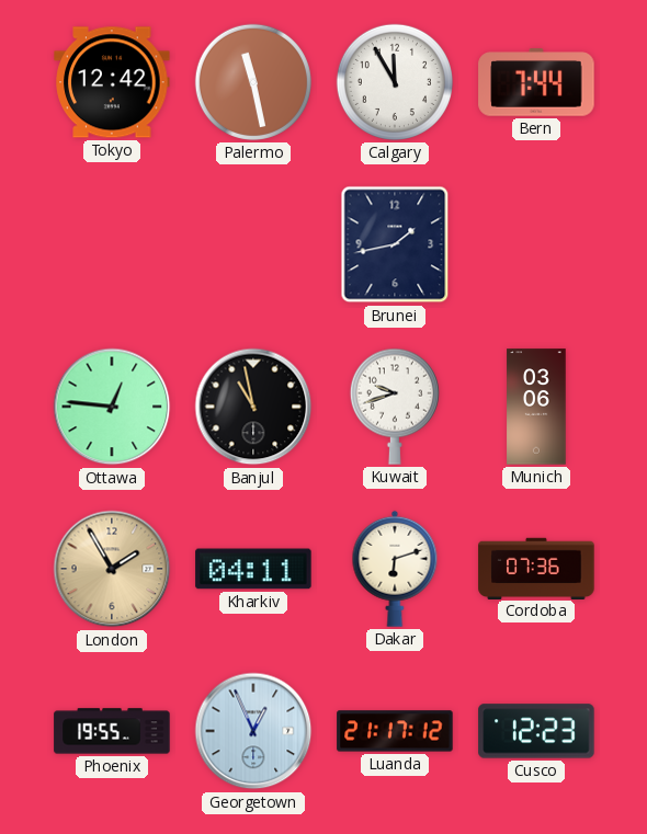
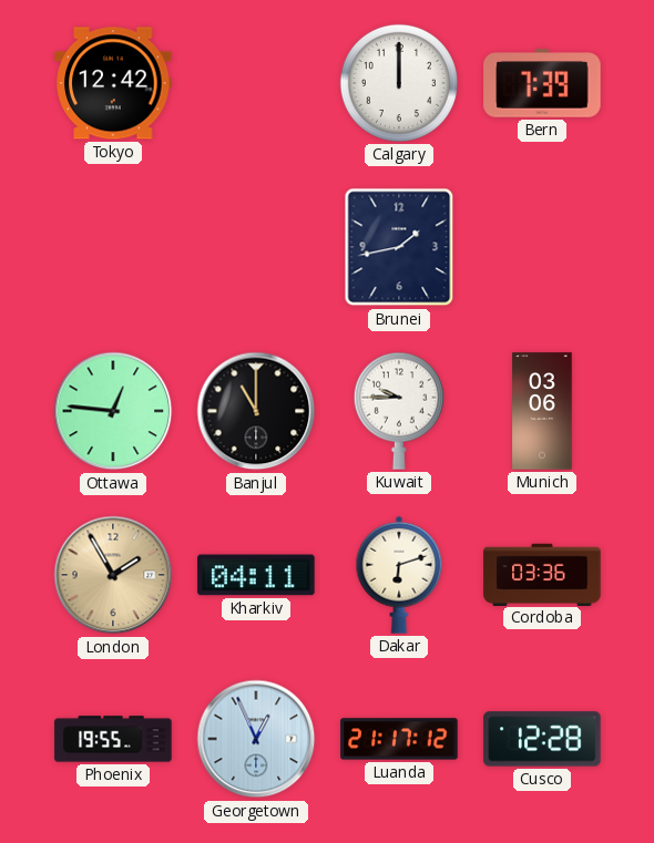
Palermo: 11:28 -> none
Calgary: 11:55 -> 12:00
Bern: 7:44 -> 7:39
Banjul: 10:58 -> 11:00
Kuwait: 9:42 -> 9:45
Cordoba: 07:36 -> 03:36
Cusco: 12:23 -> 12:28
